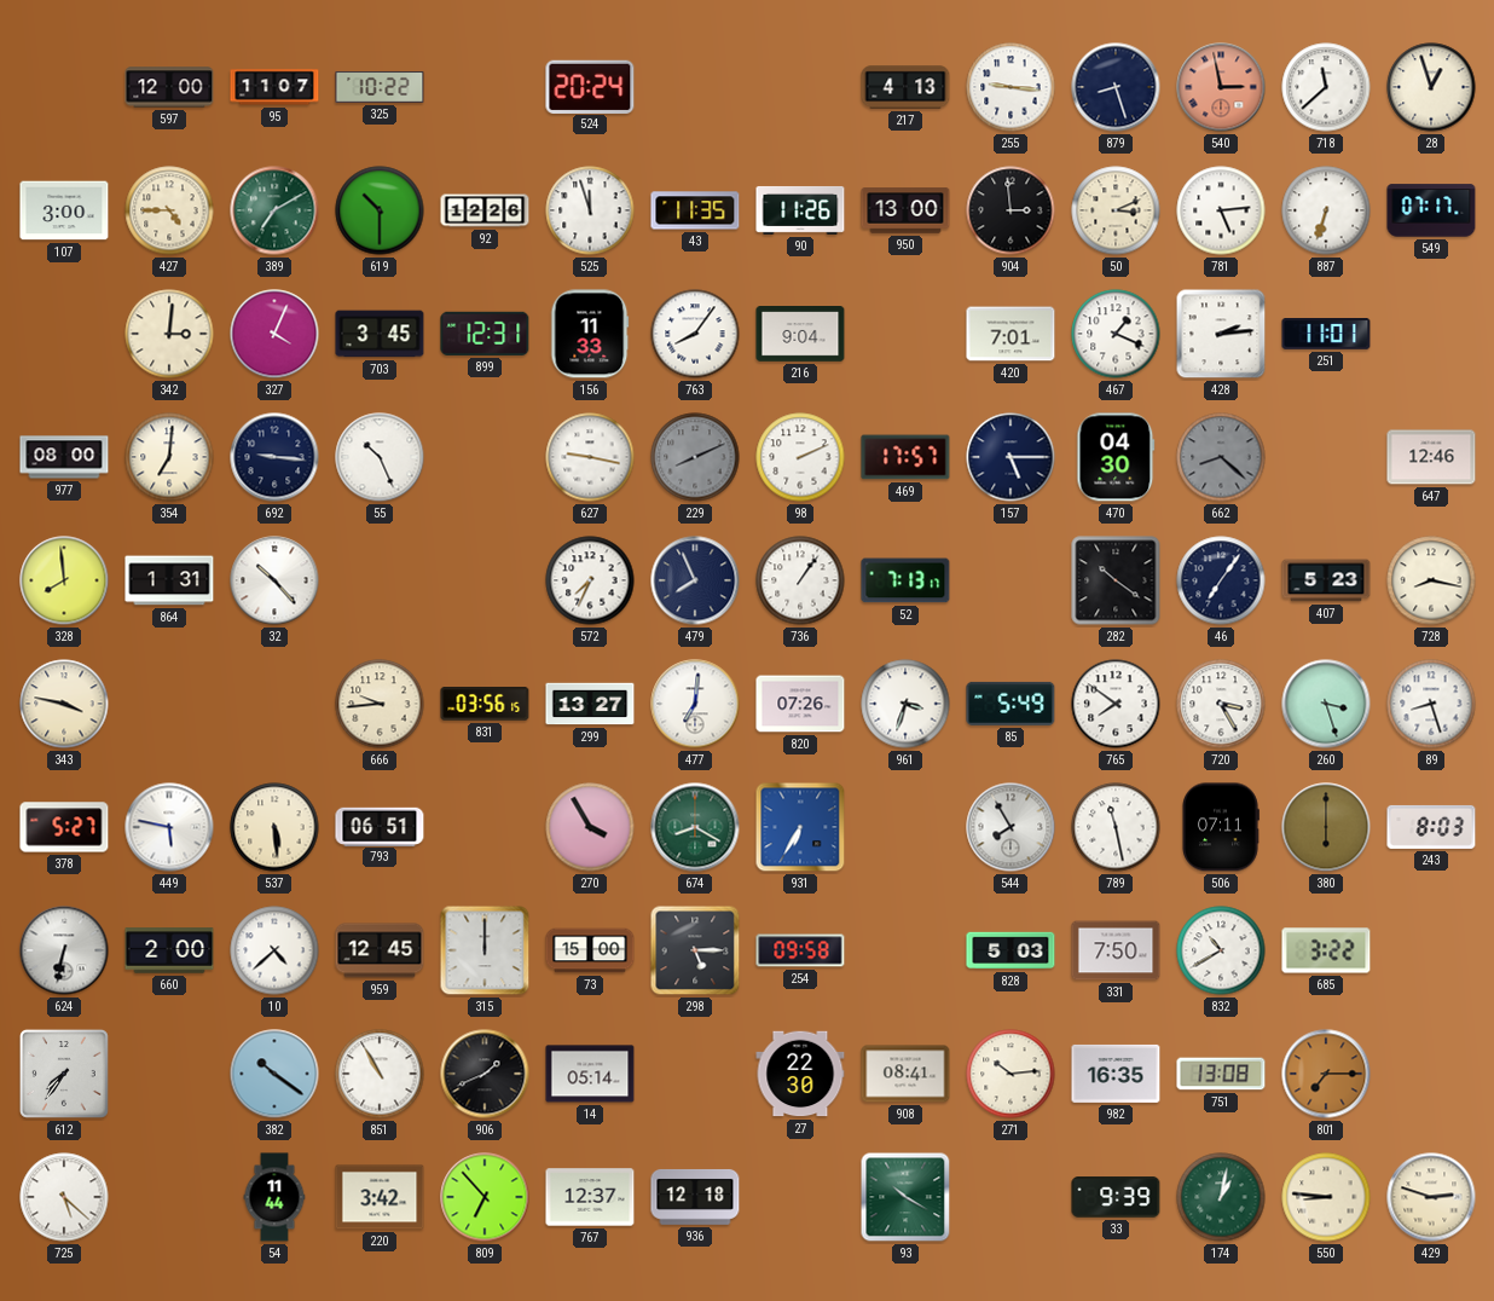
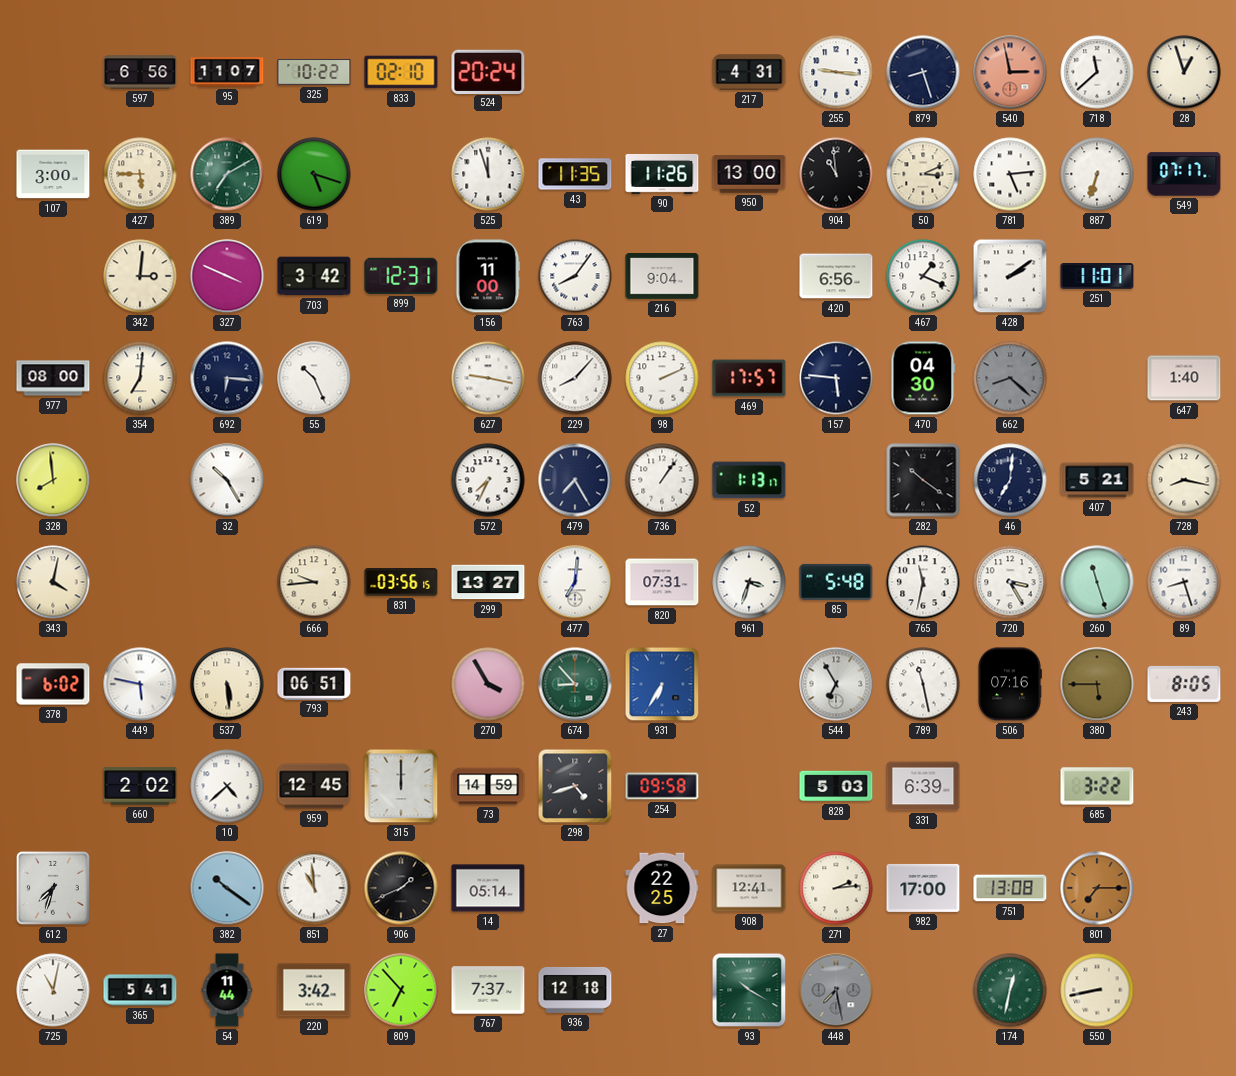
597: 12:00 -> 6:56
833: none -> 02:10
217: 4:13 -> 4:31
427: 4:45 -> 5:45
619: 10:30 -> 5:18
92: 12:26 -> none
904: 2:59 -> 10:59
327: 4:04 -> 3:49
703: 3:45 -> 3:42
156: 11:33 -> 11:00
420: 7:01 -> 6:56
428: 2:14 -> 2:09
692: 9:16 -> 6:16
229: 8:11 -> 8:07
229 dial: grey -> white
157: 5:15 -> 5:46
647: 12:46 -> 1:40
864: 1:31 -> none
32: 10:23 -> 10:25
479: 7:56 -> 7:25
52: 7:13 -> 1:13
46: 7:06 -> 7:01
407: 5:23 -> 5:21
343: 3:47 -> 4:02
820: 07:26 -> 07:31
85: 5:49 -> 5:48
765: 7:51 -> 11:32
260: 3:27 -> 11:27
378: 5:27 -> 6:02
674: 8:20 -> 8:53
544: 7:55 -> 6:55
506: 07:11 -> 07:16
380: 6:00 -> 5:45
243: 8:03 -> 8:05
624: 6:32 -> none
660: 2:00 -> 2:02
73: 15:00 -> 14:59
298: 5:15 -> 4:42
331: 7:50 -> 6:39
832: 10:40 -> none
612: 7:36 -> 7:33
851: 10:55 -> 10:59
27: 22:30 -> 22:25
908: 08:41 -> 12:41
271: 10:14 -> 2:14
982: 16:35 -> 17:00
725: 5:22 -> 11:02
365: none -> 5:41
767: 12:37 -> 7:37
448: none -> 7:28
33: 9:39 -> none
174: 1:02 -> 12:32
550: 8:46 -> 8:43
429: 2:48 -> none
